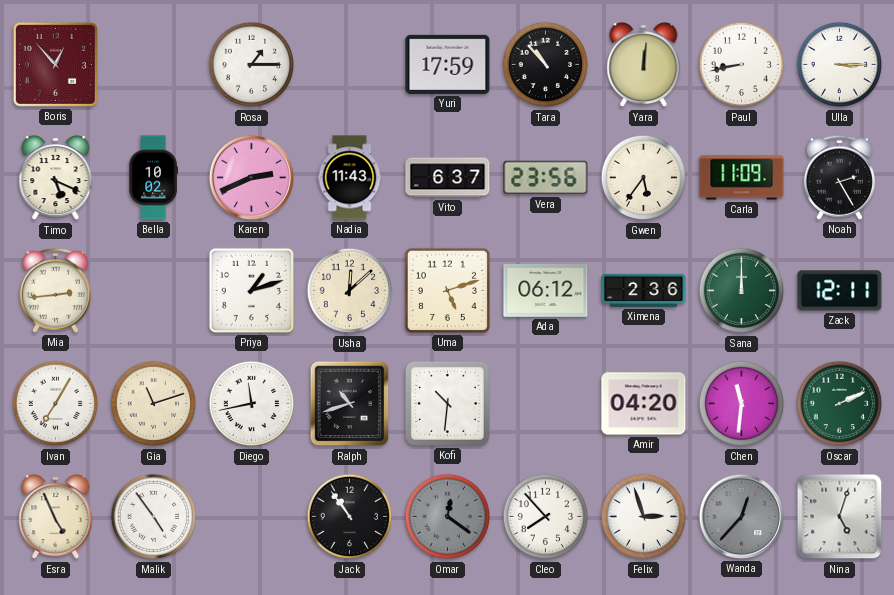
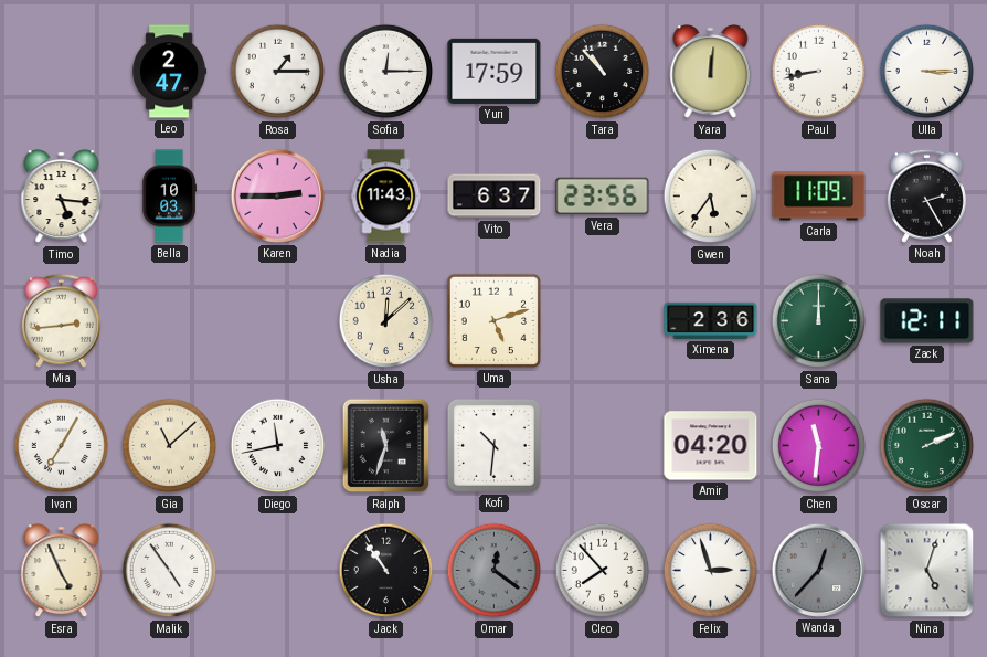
Boris: 12:53 -> none
Leo: none -> 2:47
Sofia: none -> 12:15
Timo: 5:19 -> 5:16
Bella: 10:02 -> 10:03
Karen: 2:41 -> 2:45
Priya: 1:12 -> none
Ada: 06:12 -> none
Gia: 11:12 -> 11:08
Ralph: 10:42 -> 11:33
